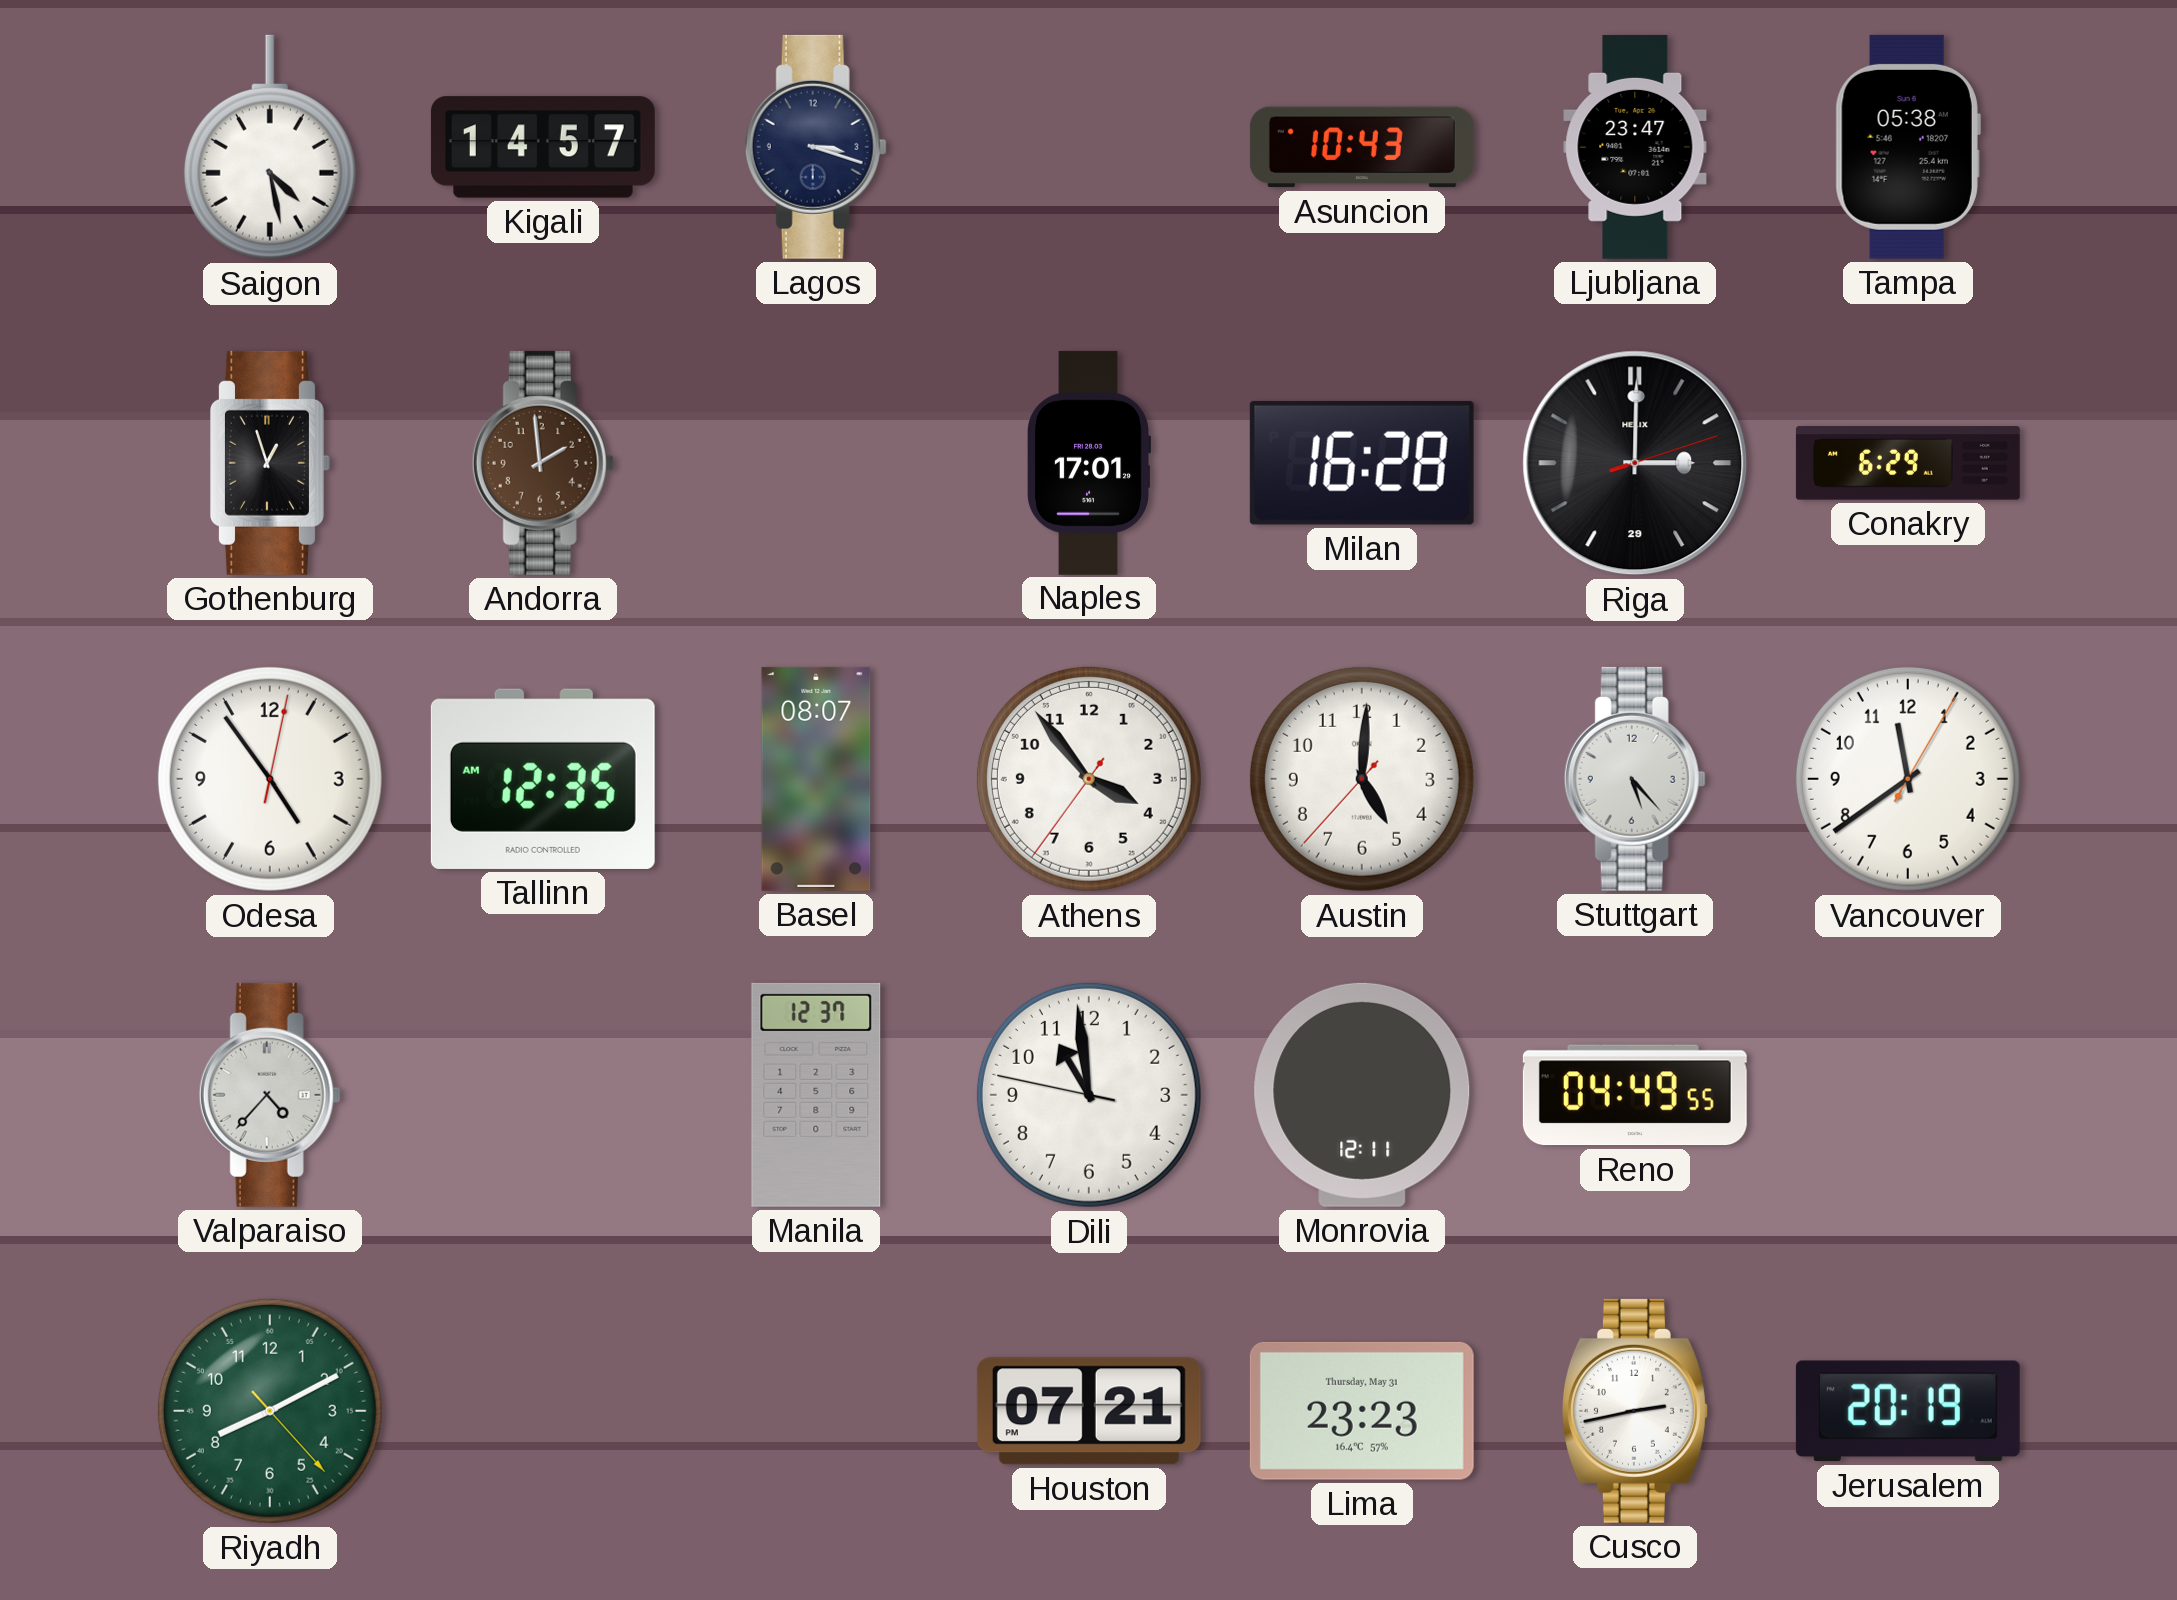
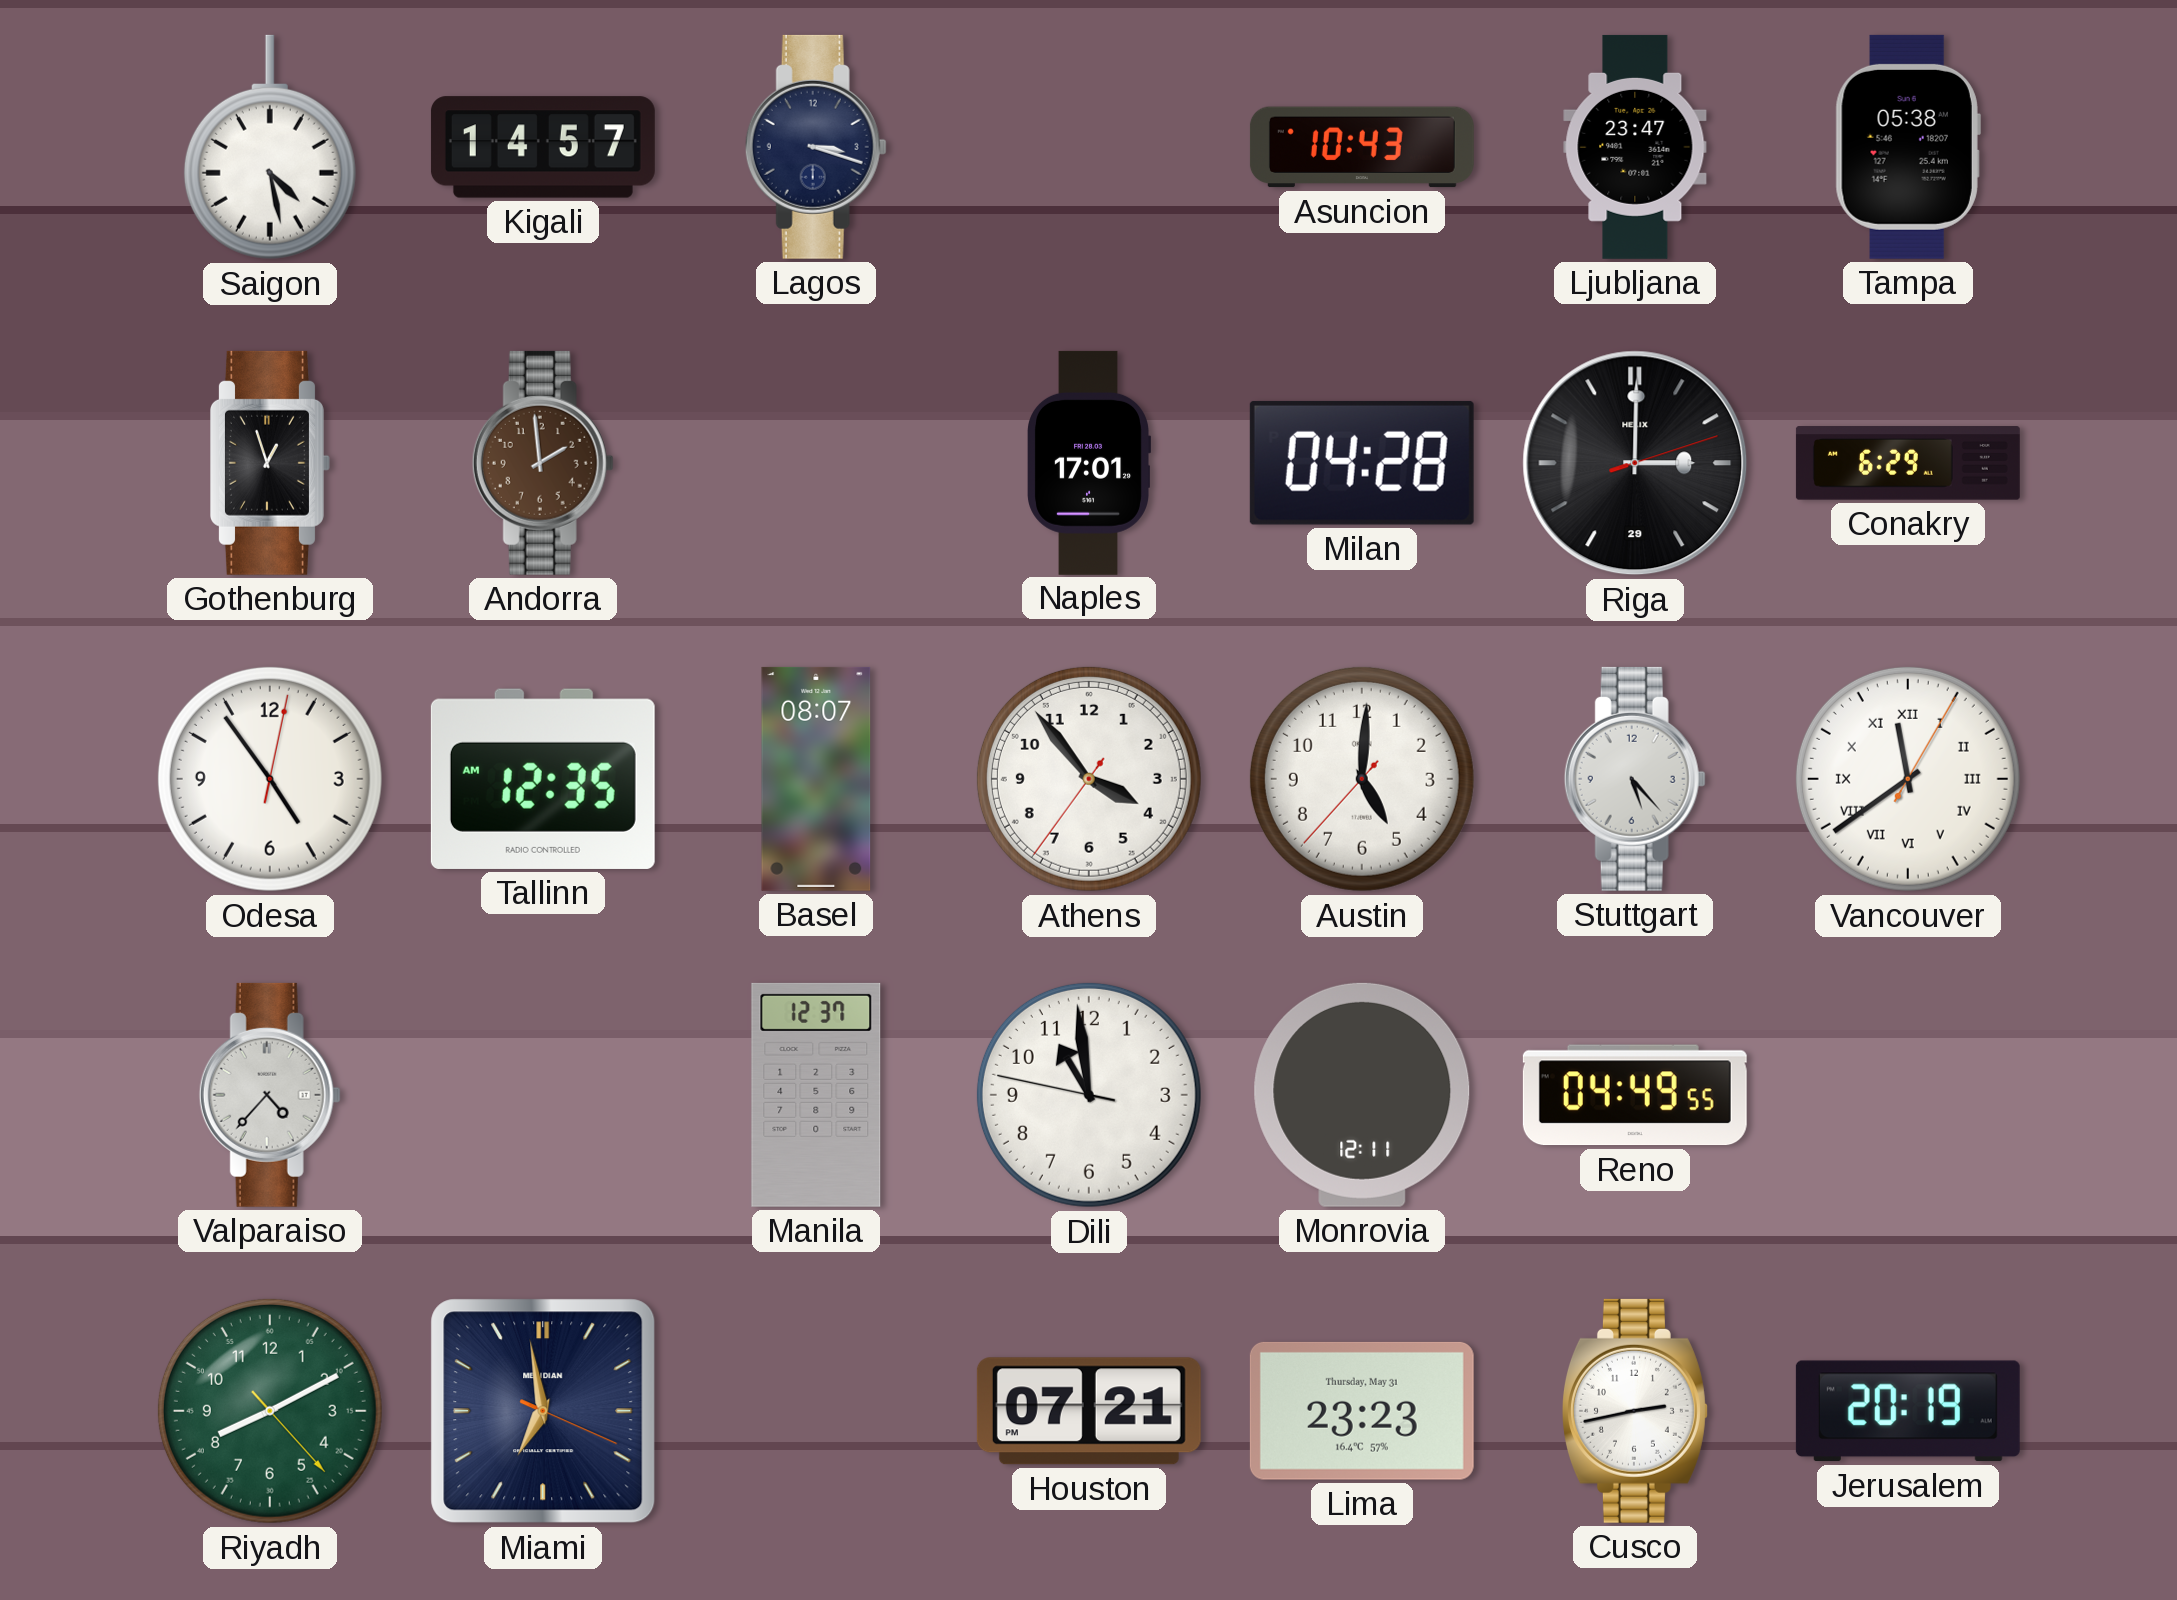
Milan: 16:28 -> 04:28
Vancouver numerals: Arabic -> Roman
Miami: none -> 6:58
